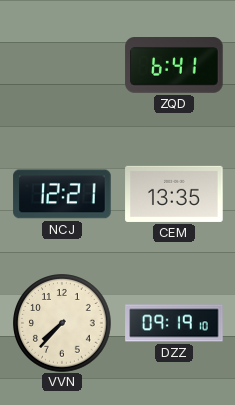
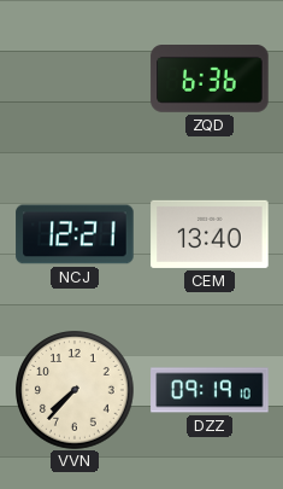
ZQD: 6:41 -> 6:36
CEM: 13:35 -> 13:40
